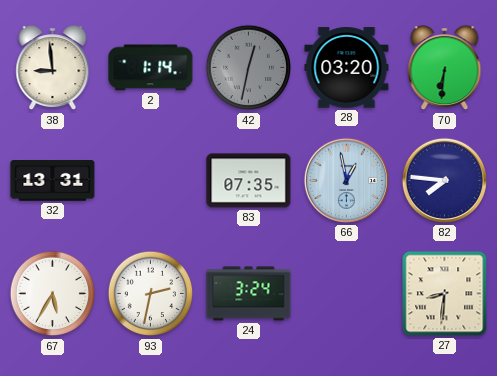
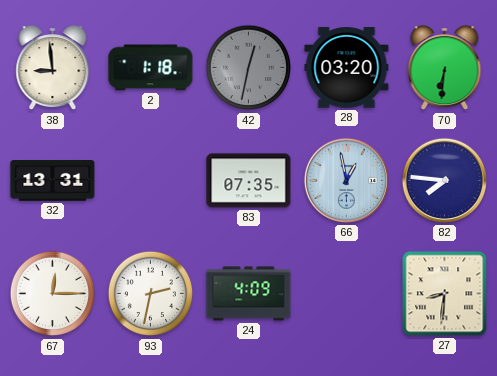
2: 1:14 -> 1:18
67: 5:35 -> 12:15
24: 3:24 -> 4:09
